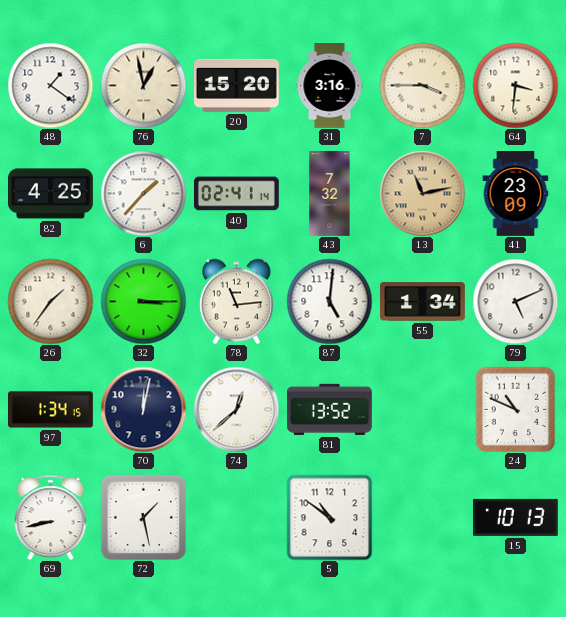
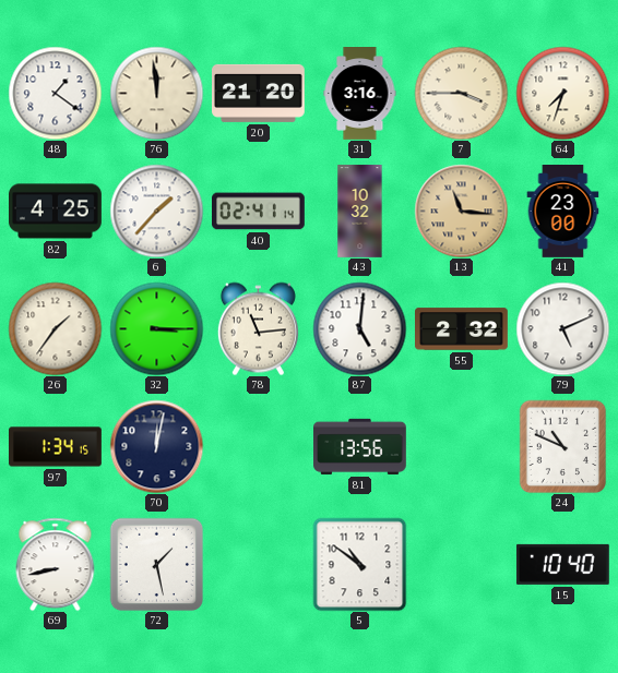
76: 12:58 -> 11:59
20: 15:20 -> 21:20
64: 3:31 -> 7:33
43: 7:32 -> 10:32
13: 11:13 -> 11:16
41: 23:09 -> 23:00
55: 1:34 -> 2:32
74: 12:38 -> none
81: 13:52 -> 13:56
15: 10:13 -> 10:40
